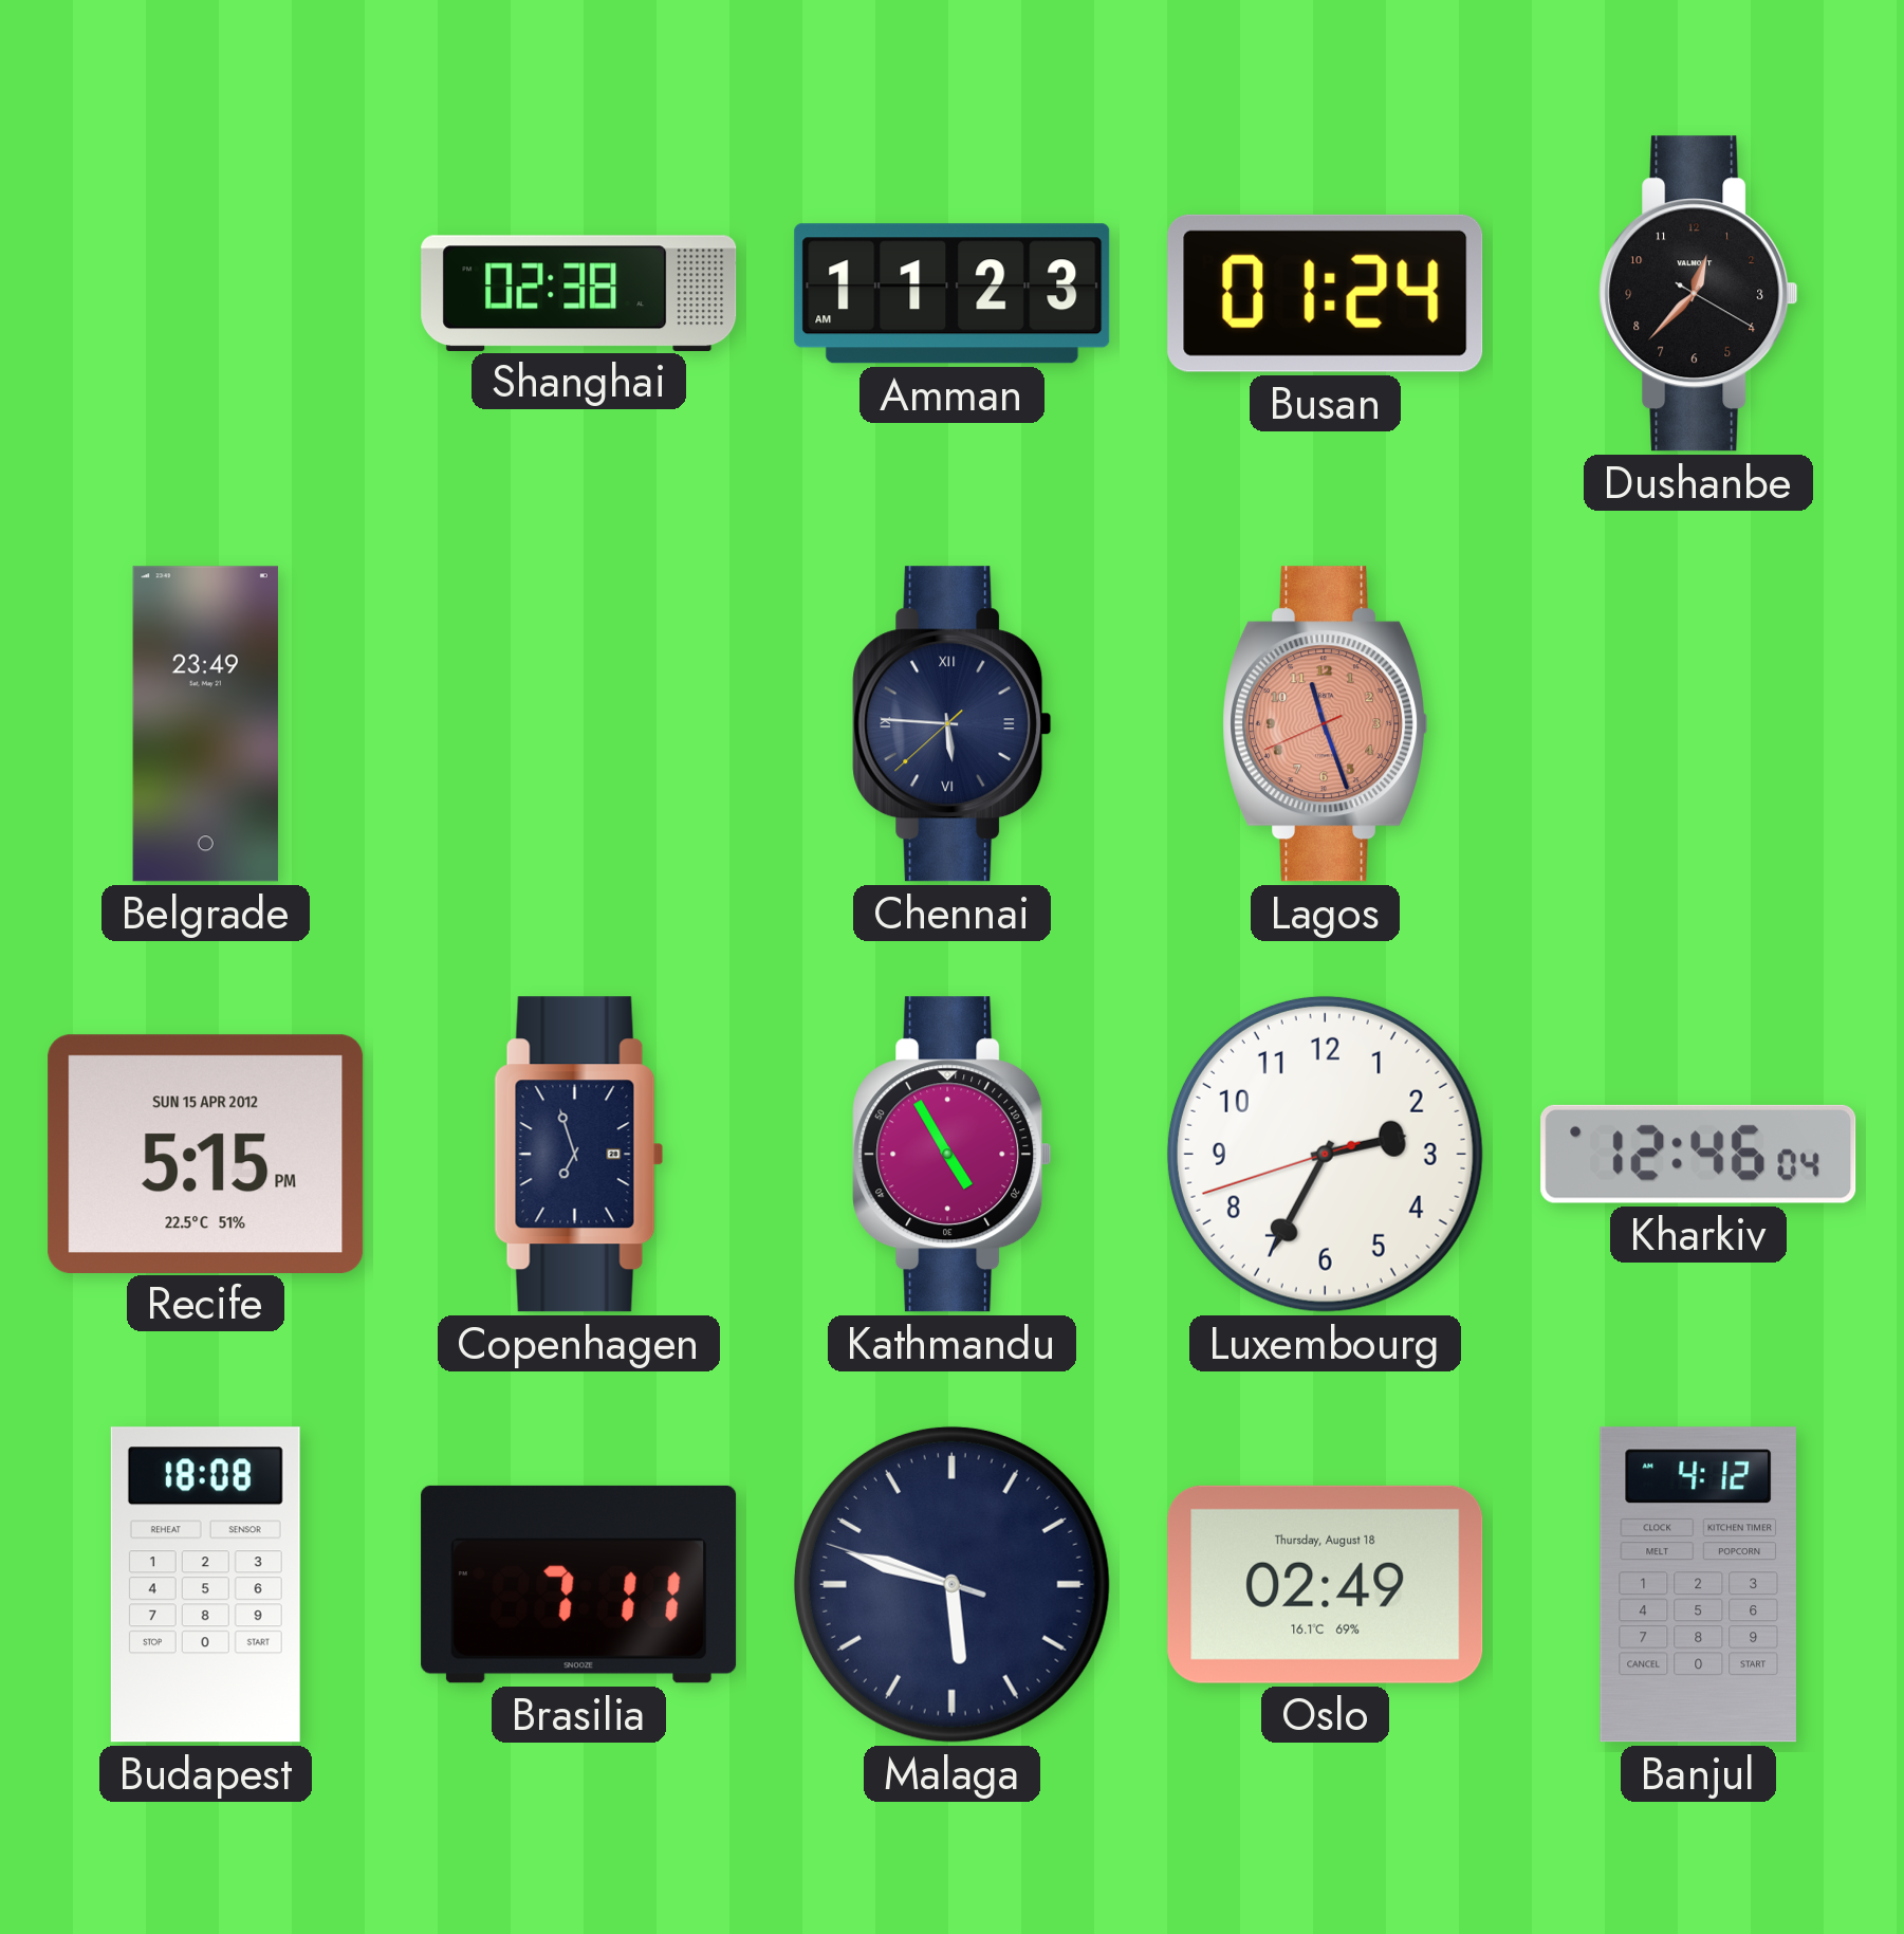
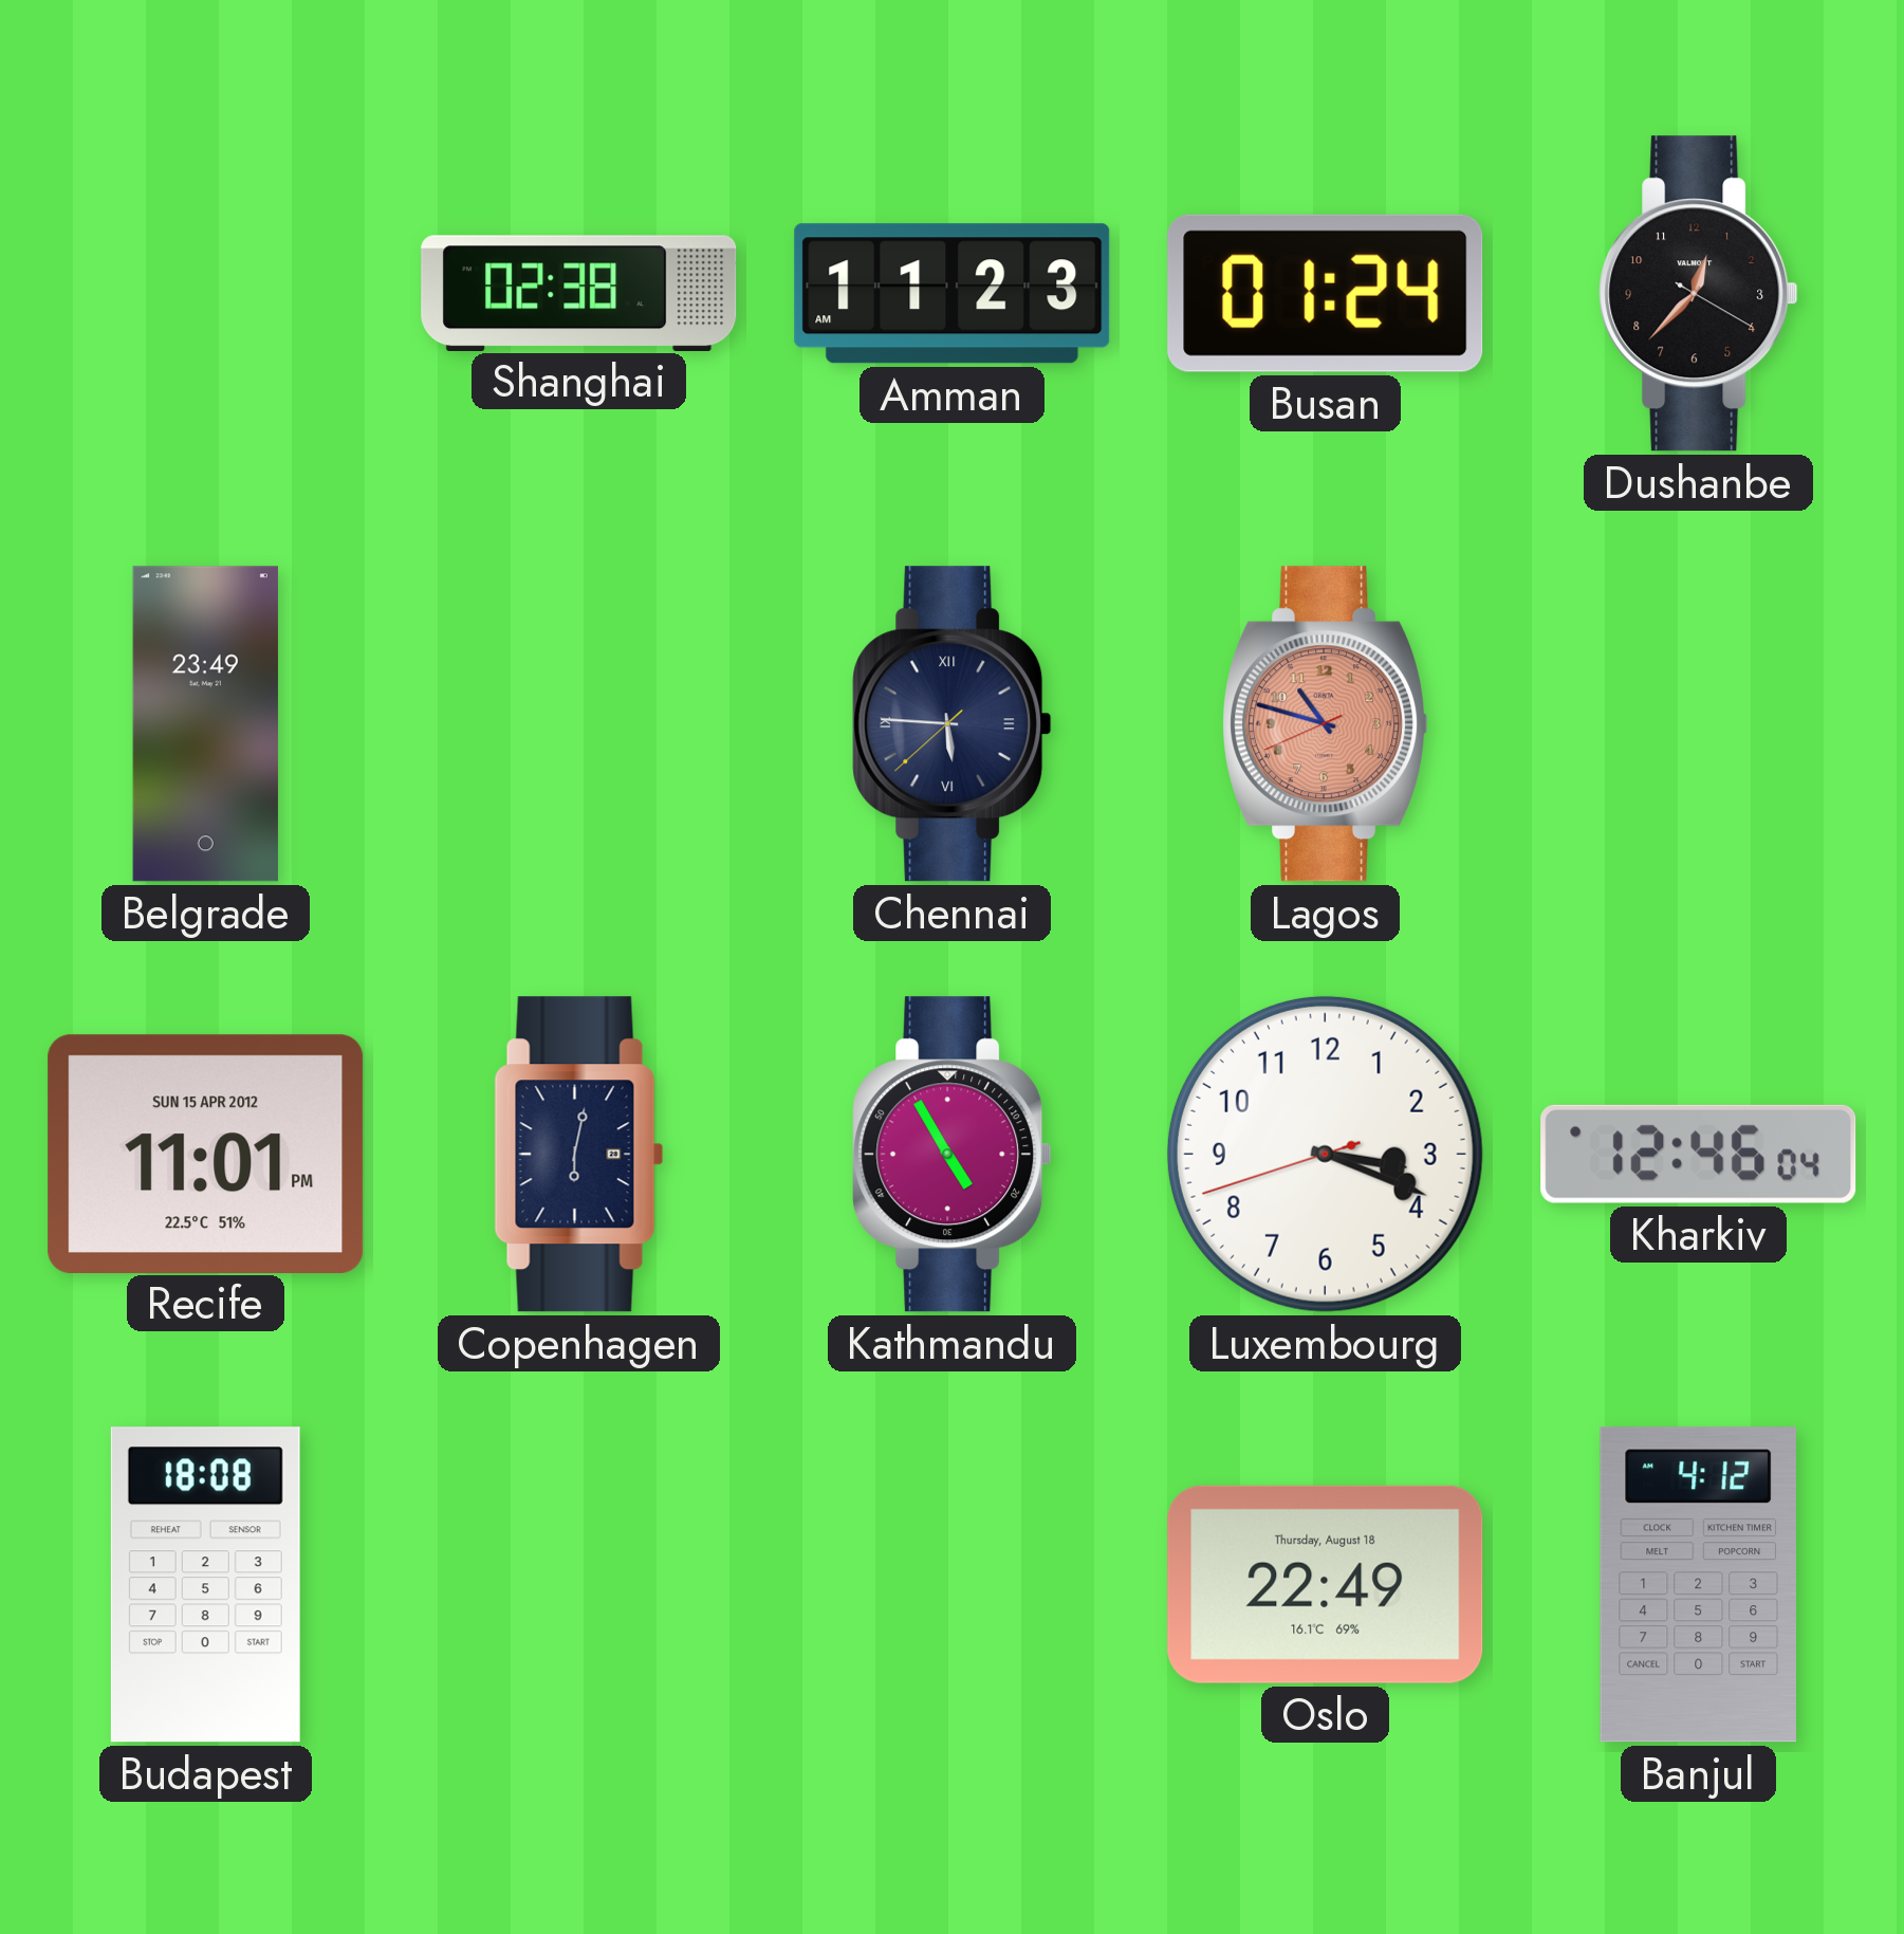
Lagos: 11:26 -> 10:47
Recife: 5:15 -> 11:01
Copenhagen: 6:57 -> 6:02
Luxembourg: 2:34 -> 3:18
Brasilia: 7:11 -> none
Malaga: 5:47 -> none
Oslo: 02:49 -> 22:49
